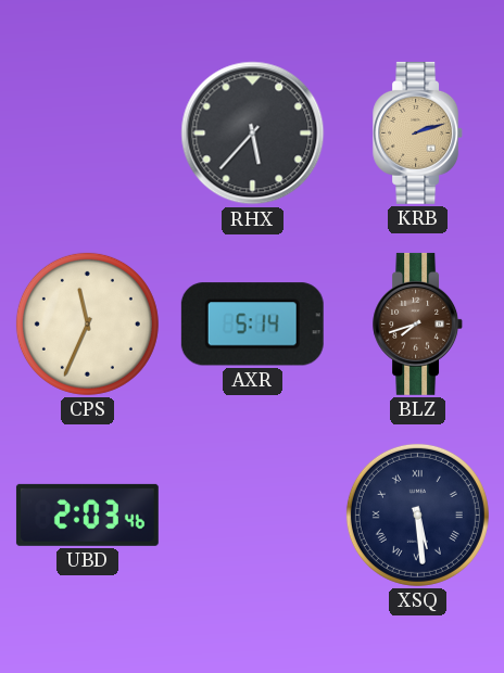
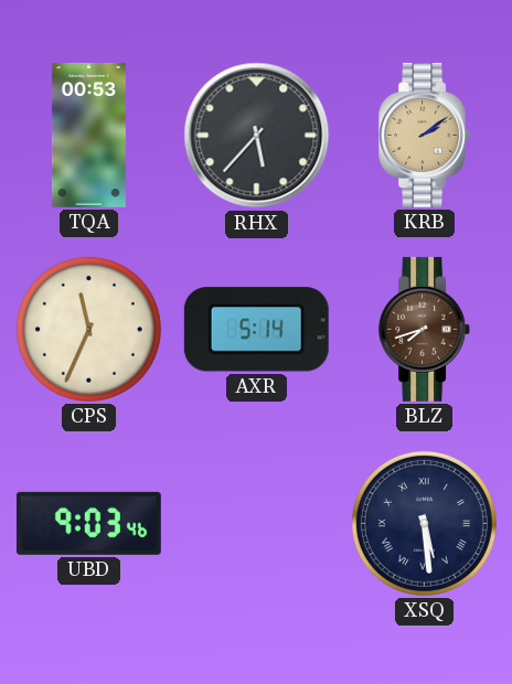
TQA: none -> 00:53
KRB: 2:12 -> 2:09
UBD: 2:03 -> 9:03
